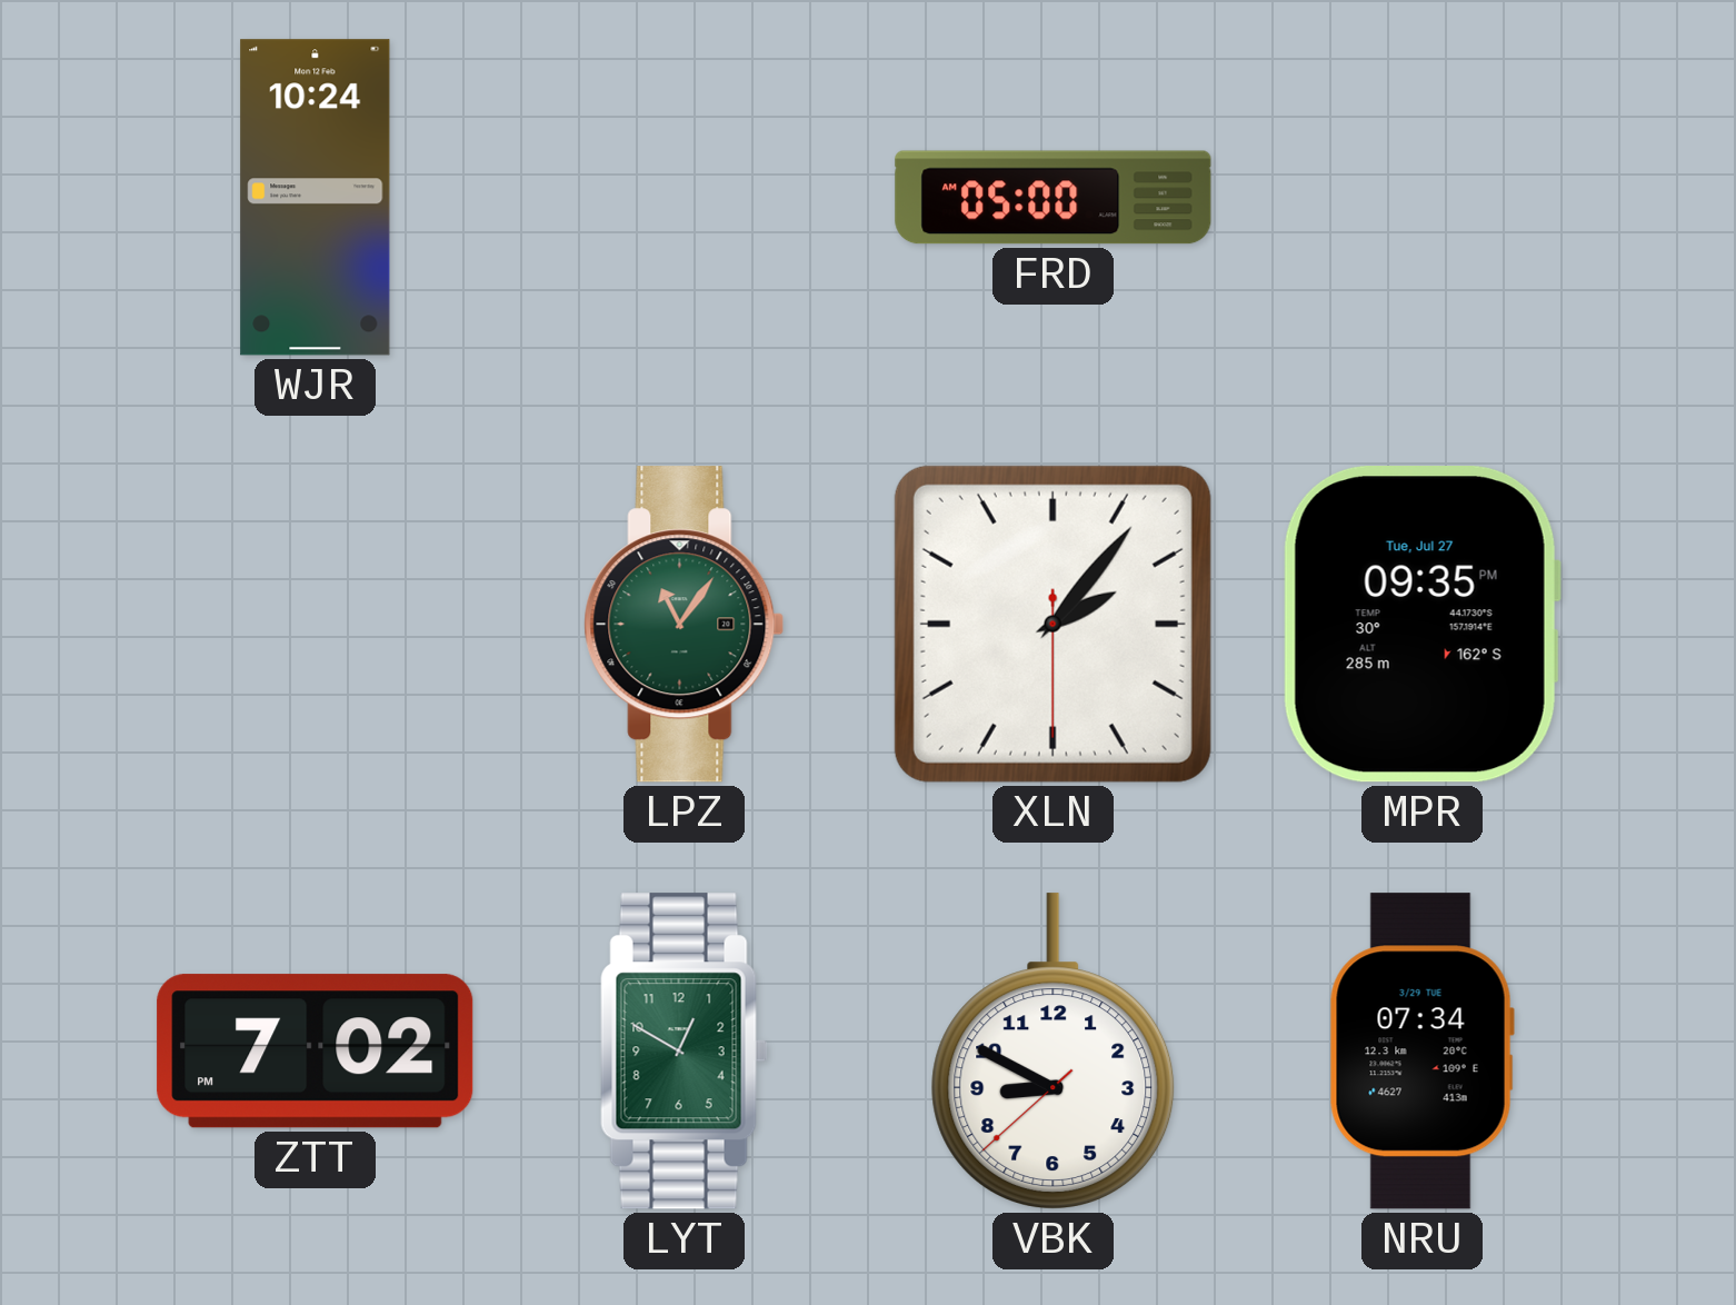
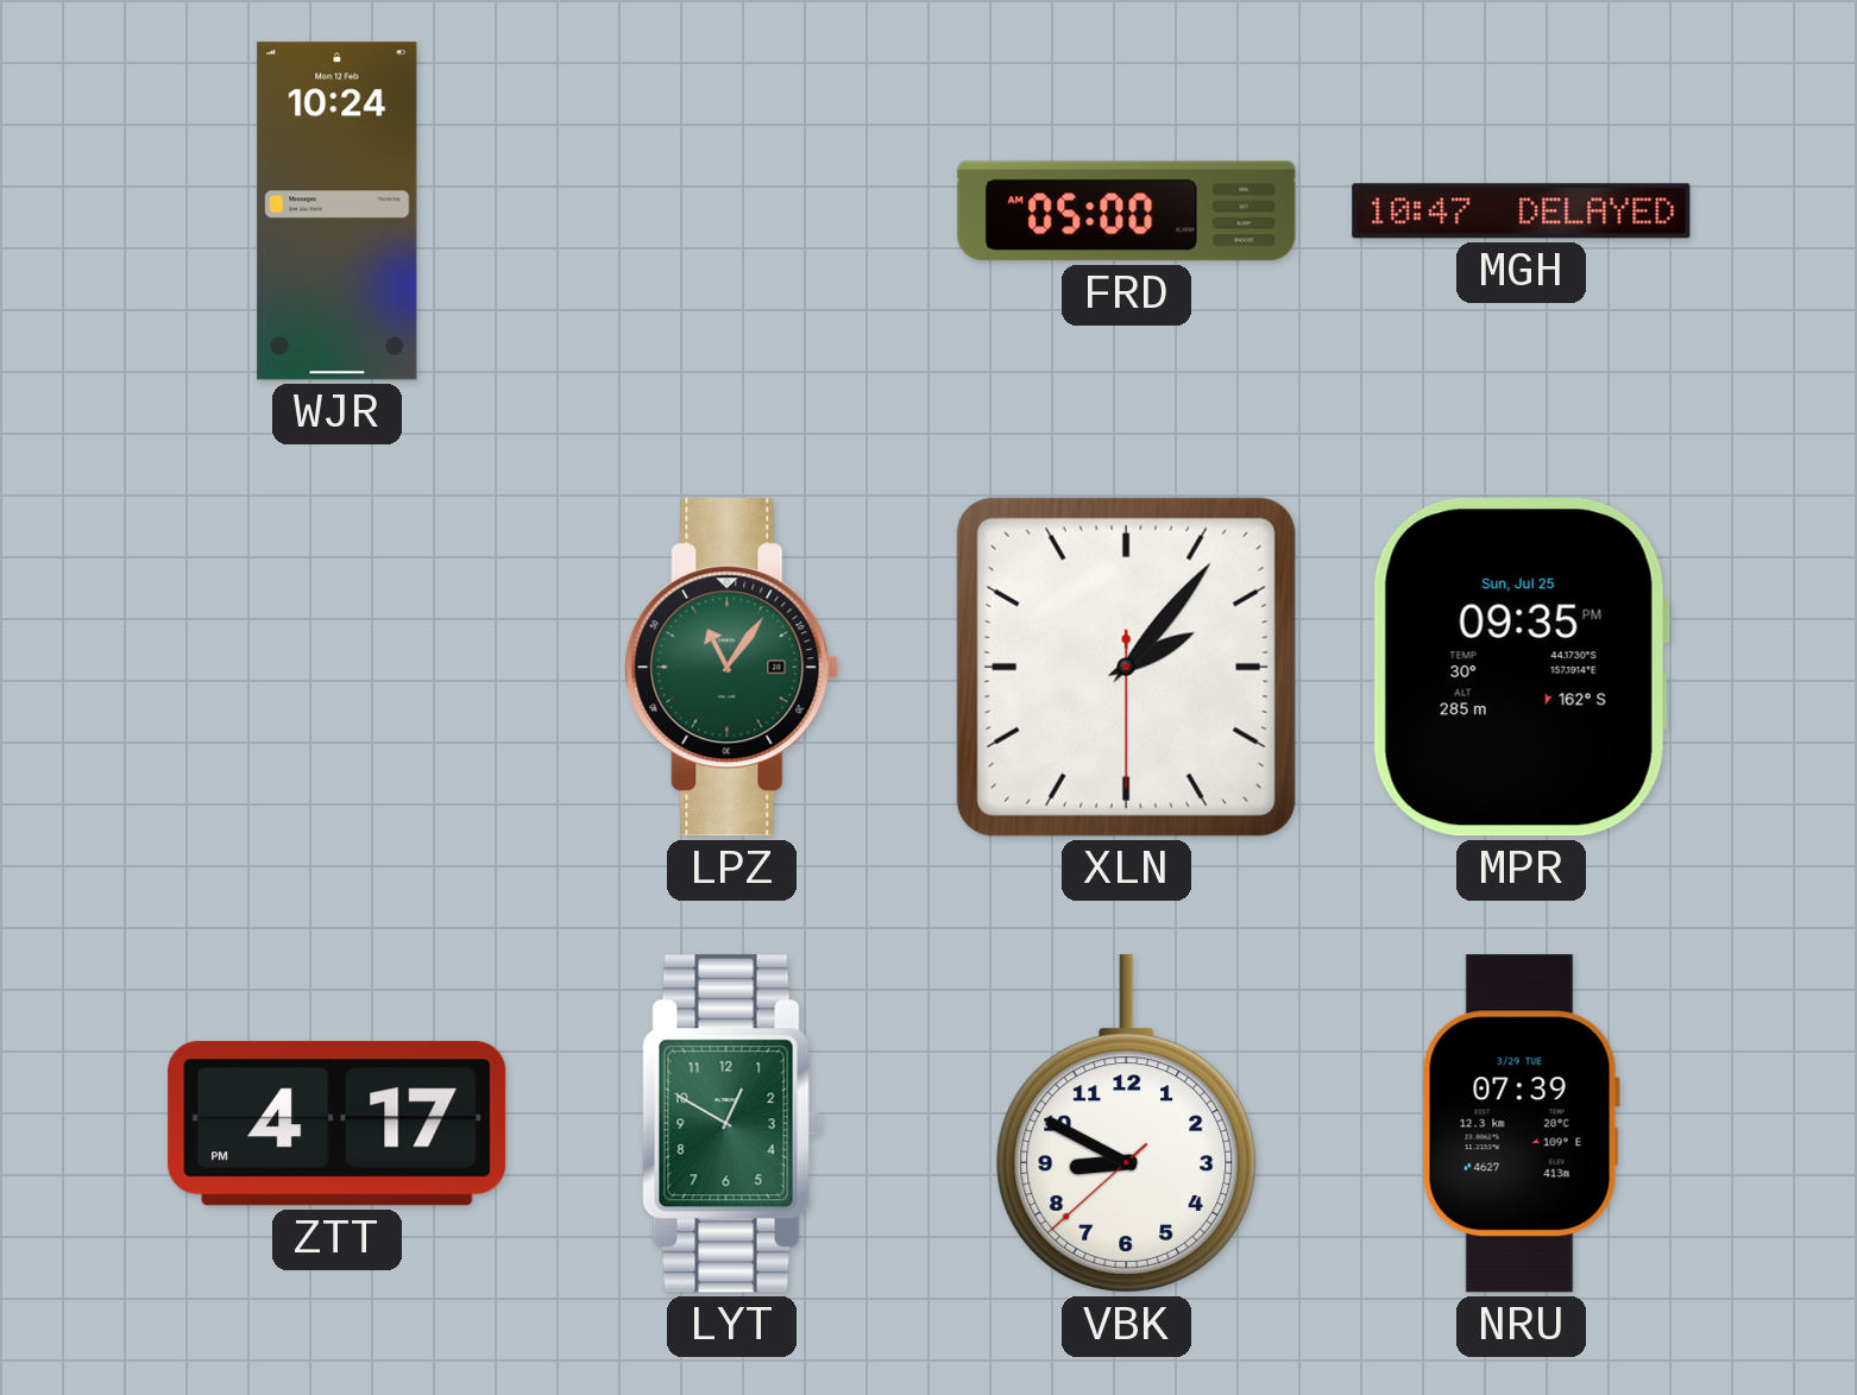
MGH: none -> 10:47
MPR date: Tue, Jul 27 -> Sun, Jul 25
ZTT: 7:02 -> 4:17
NRU: 07:34 -> 07:39
